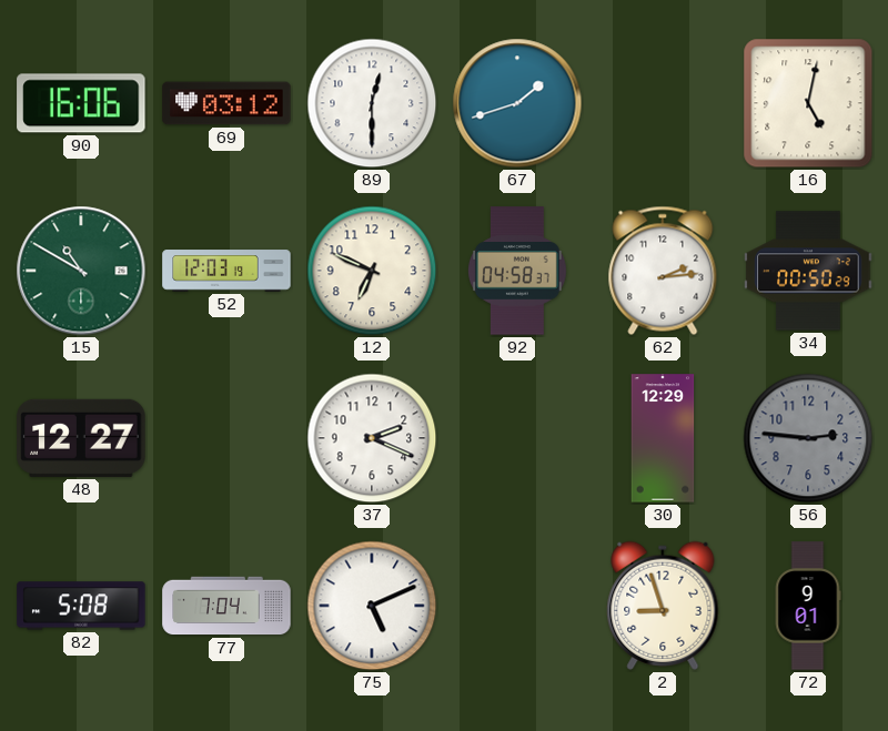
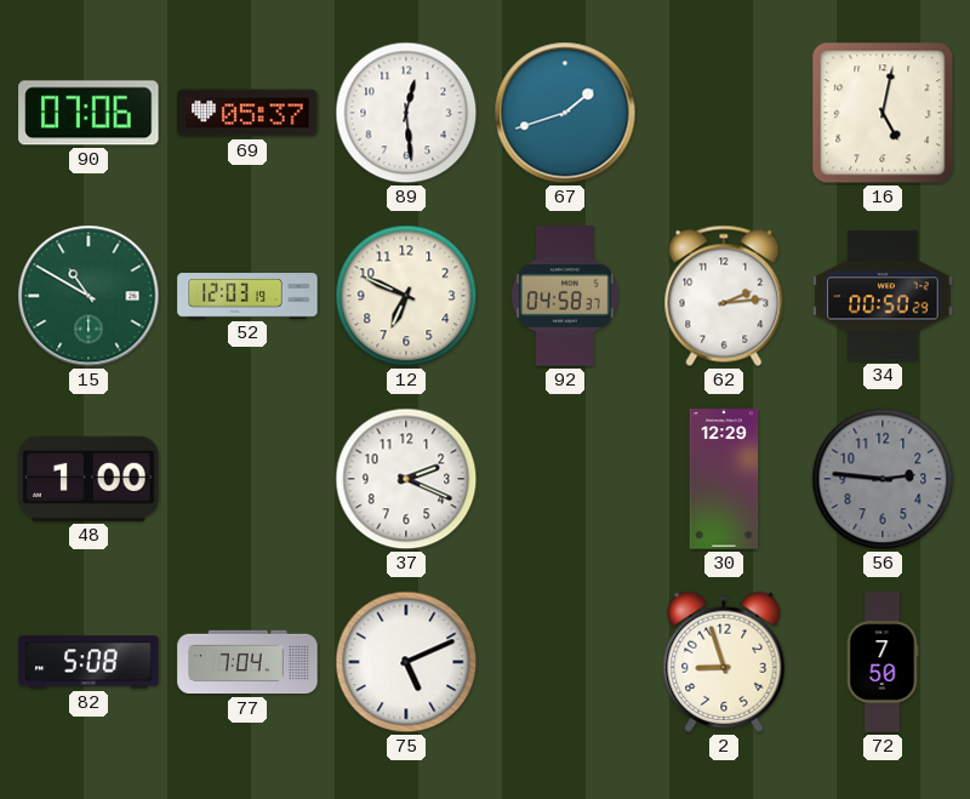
90: 16:06 -> 07:06
69: 03:12 -> 05:37
89: 12:30 -> 12:29
48: 12:27 -> 1:00
72: 9:01 -> 7:50
